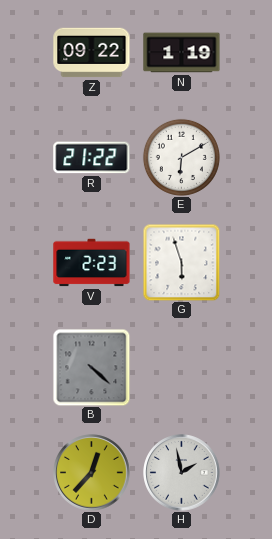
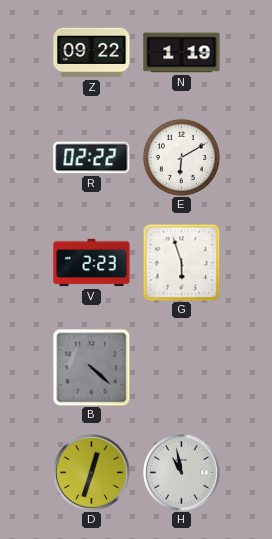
R: 21:22 -> 02:22
D: 12:37 -> 12:33
H: 1:58 -> 10:58
